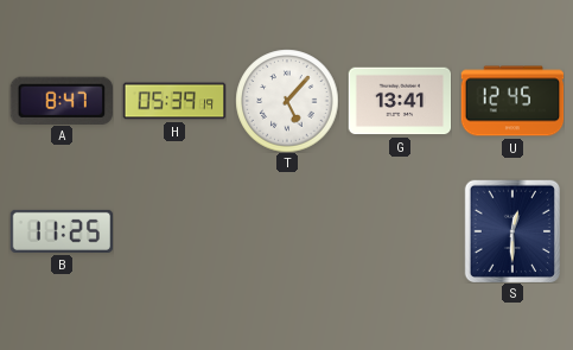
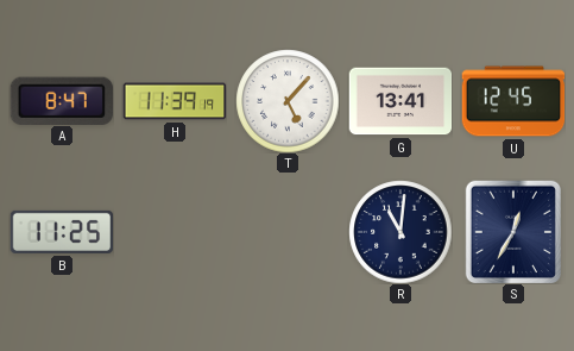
H: 05:39 -> 11:39
R: none -> 11:01
S: 12:30 -> 12:35
